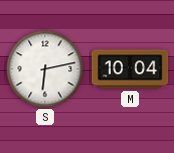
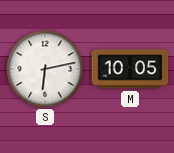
M: 10:04 -> 10:05
